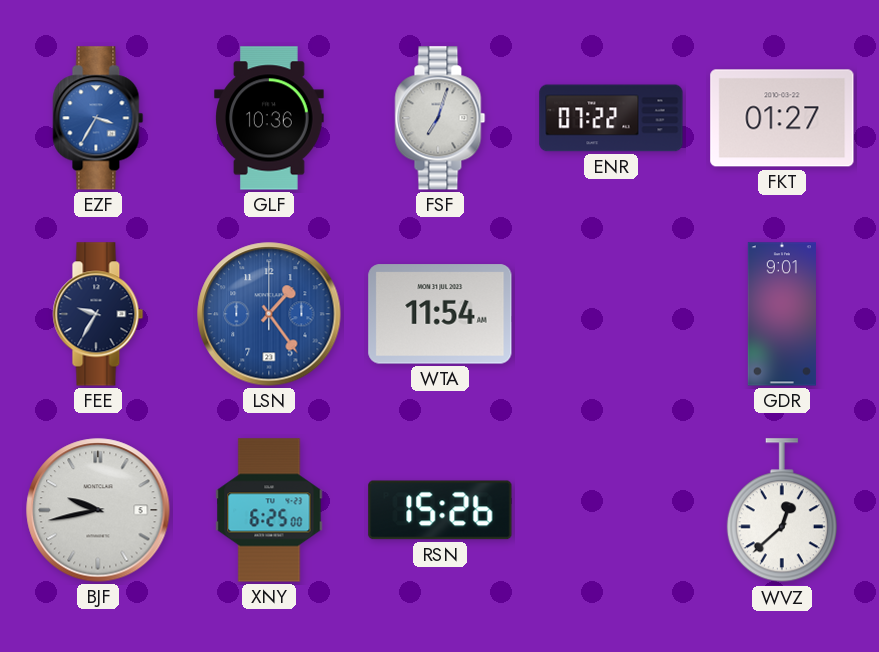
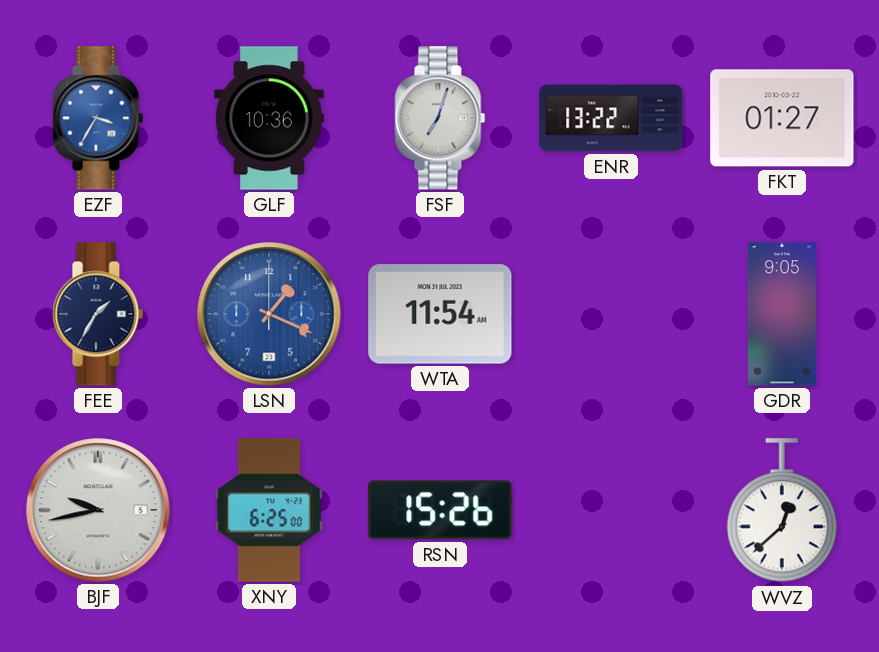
ENR: 07:22 -> 13:22
FEE: 9:35 -> 1:35
LSN: 1:24 -> 1:19
GDR: 9:01 -> 9:05
